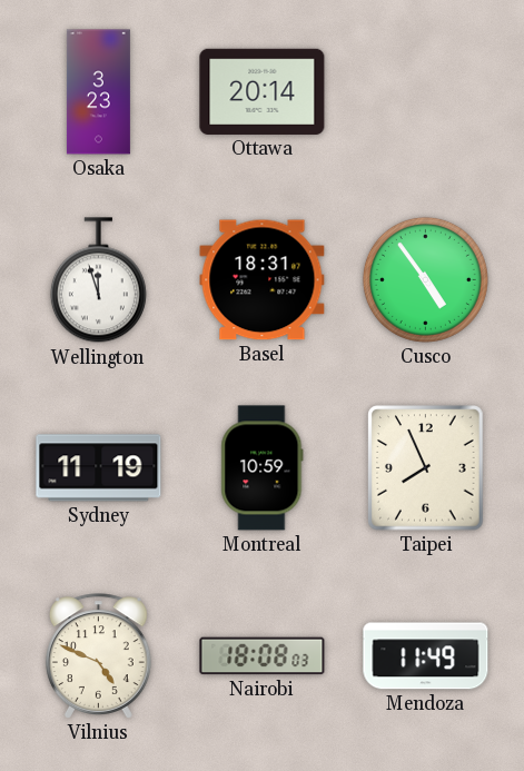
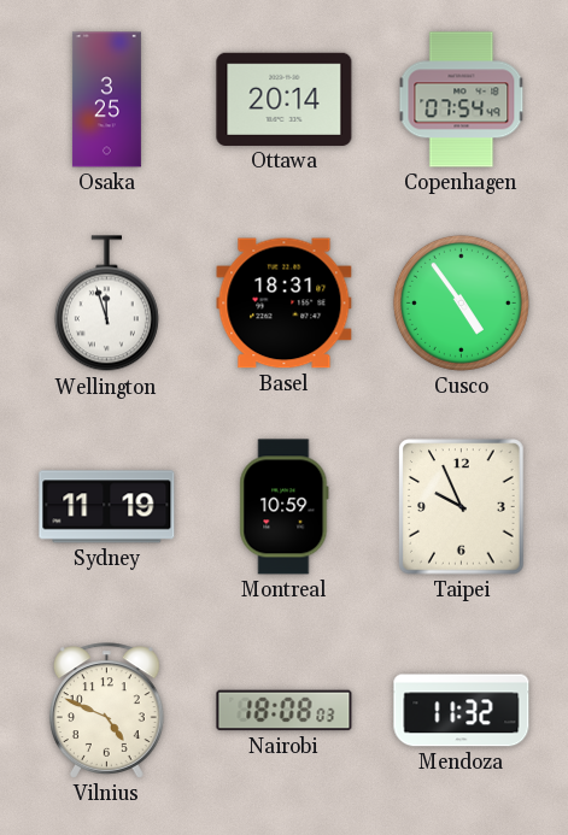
Osaka: 3:23 -> 3:25
Copenhagen: none -> 07:54
Taipei: 7:56 -> 9:56
Mendoza: 11:49 -> 11:32
